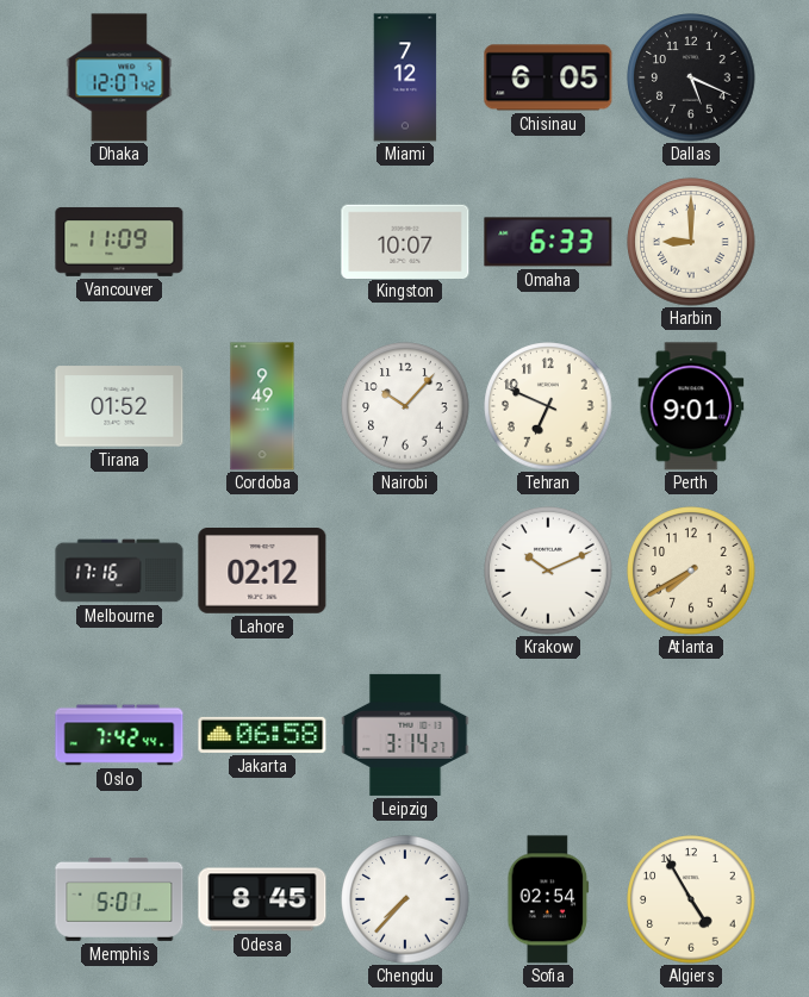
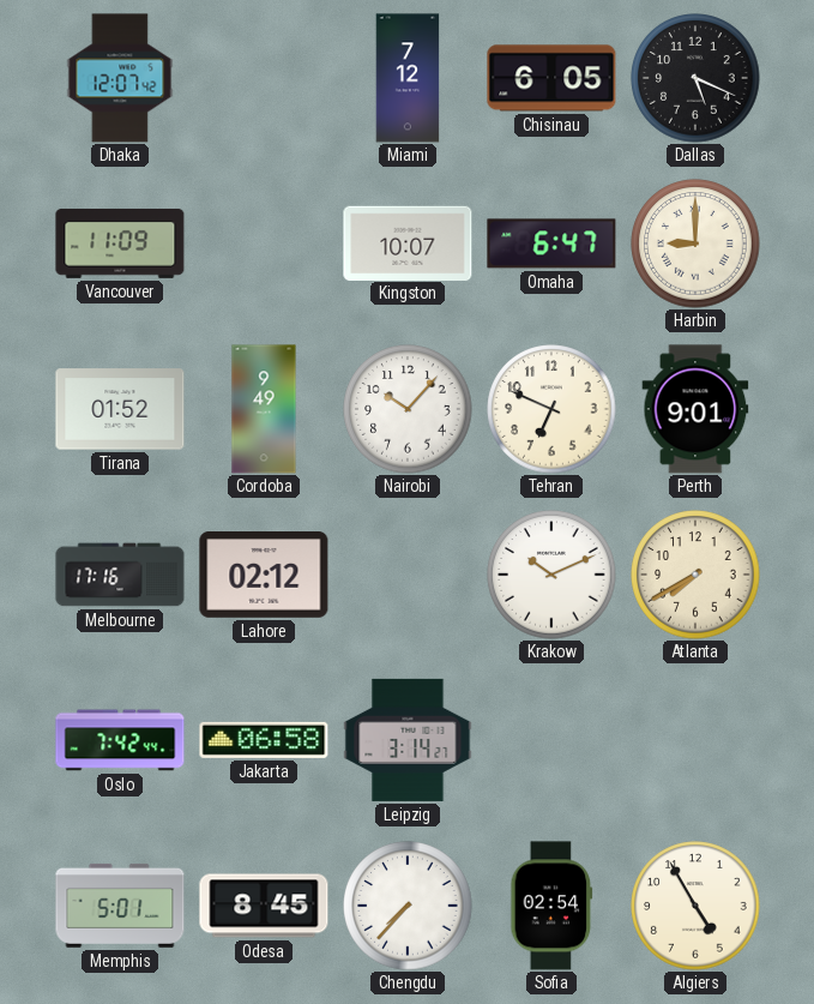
Omaha: 6:33 -> 6:47
